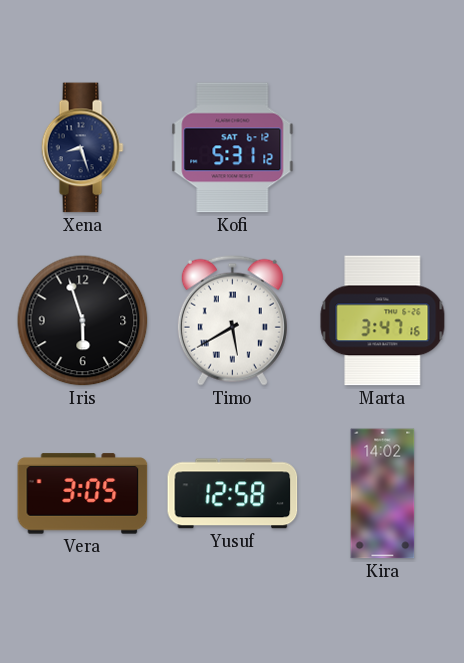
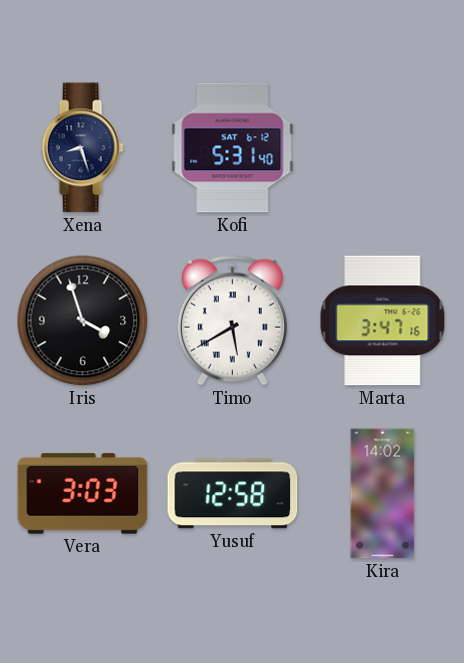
Kofi: 5:31:12 -> 5:31:40
Iris: 5:57 -> 3:57
Vera: 3:05 -> 3:03
